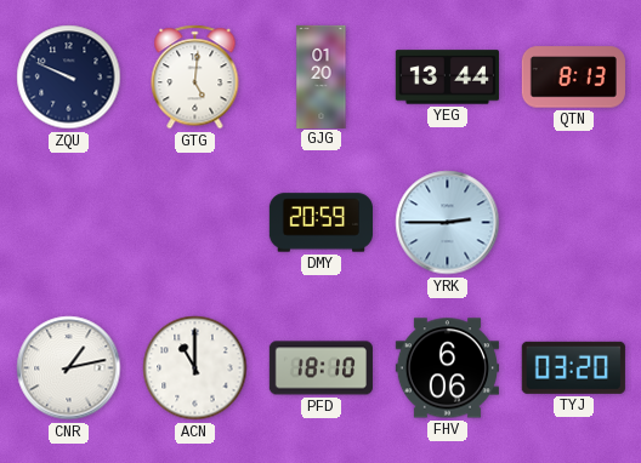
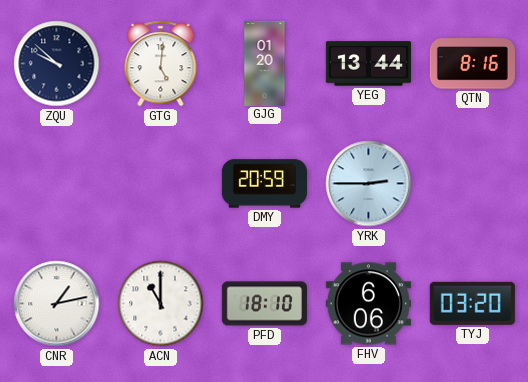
ZQU: 9:49 -> 9:52
QTN: 8:13 -> 8:16
